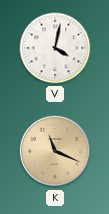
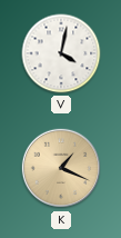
K: 11:19 -> 1:19
